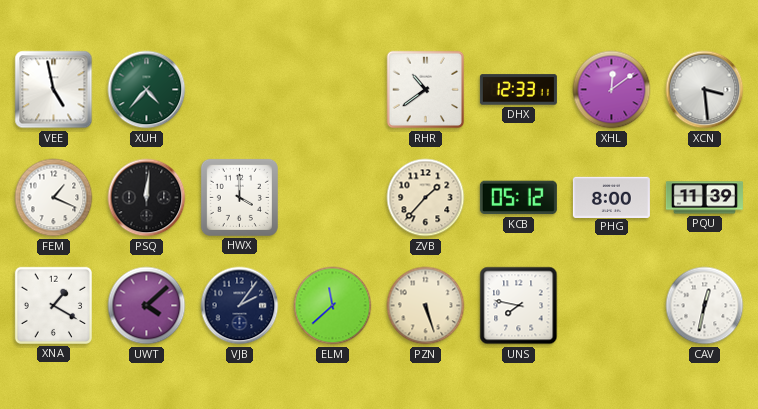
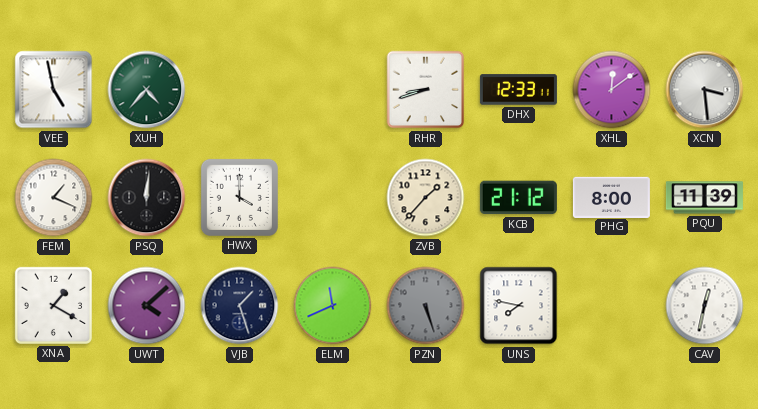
RHR: 10:39 -> 8:42
KCB: 05:12 -> 21:12
VJB: 2:06 -> 1:27
ELM: 11:38 -> 11:41
PZN dial: cream -> grey
